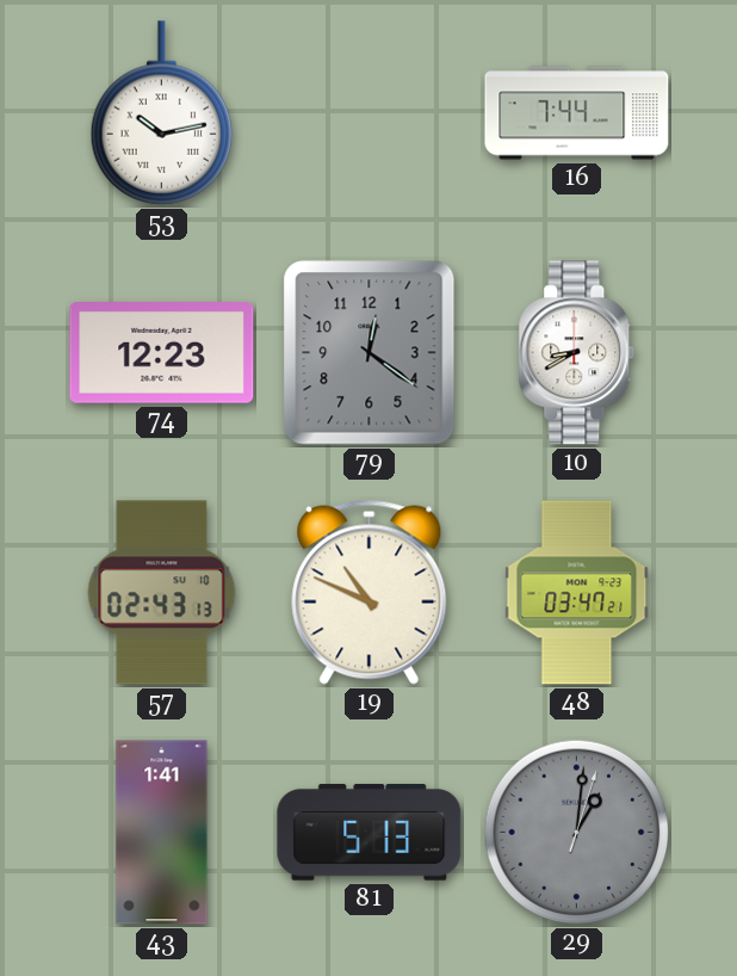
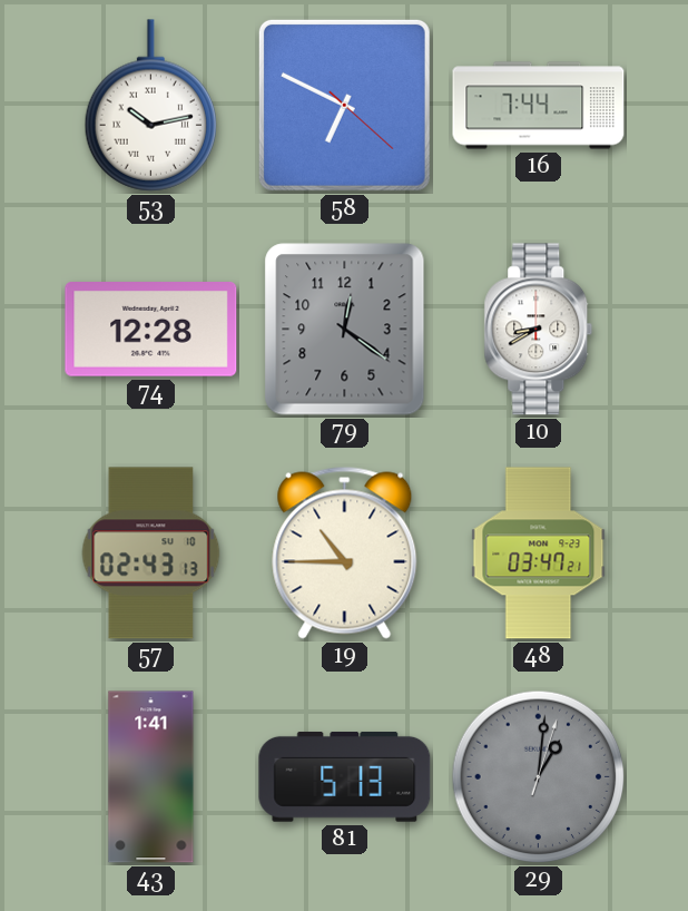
58: none -> 6:49
74: 12:23 -> 12:28
19: 10:49 -> 10:45
